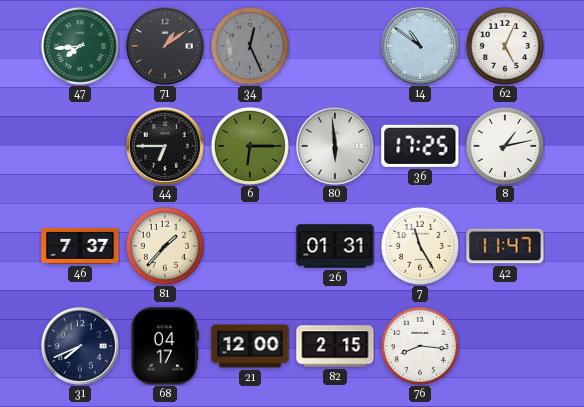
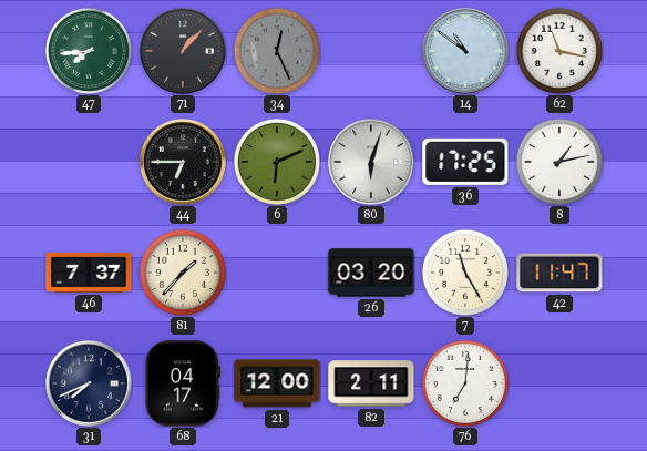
71: 1:09 -> 1:07
62: 5:04 -> 11:17
6: 6:15 -> 6:11
80: 5:59 -> 6:03
26: 01:31 -> 03:20
82: 2:15 -> 2:11
76: 8:16 -> 7:01
